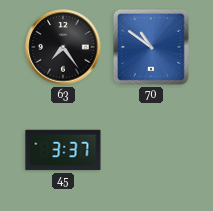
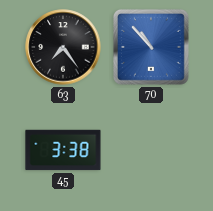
70: 10:51 -> 10:53
45: 3:37 -> 3:38
